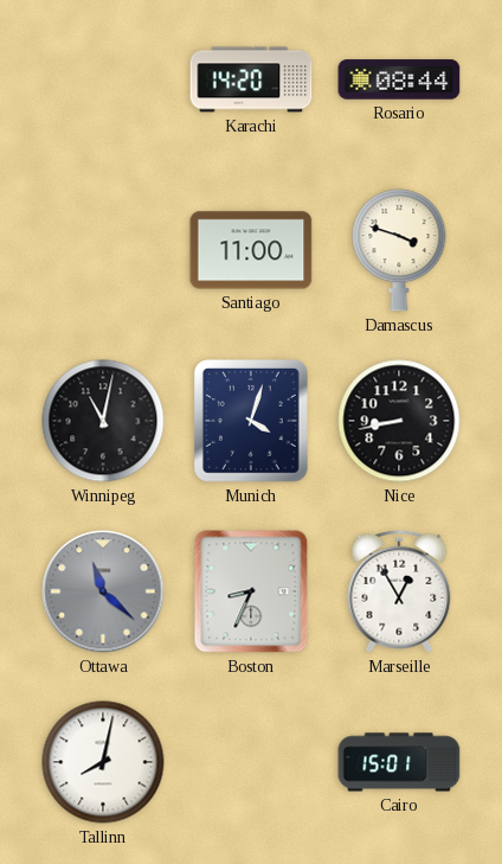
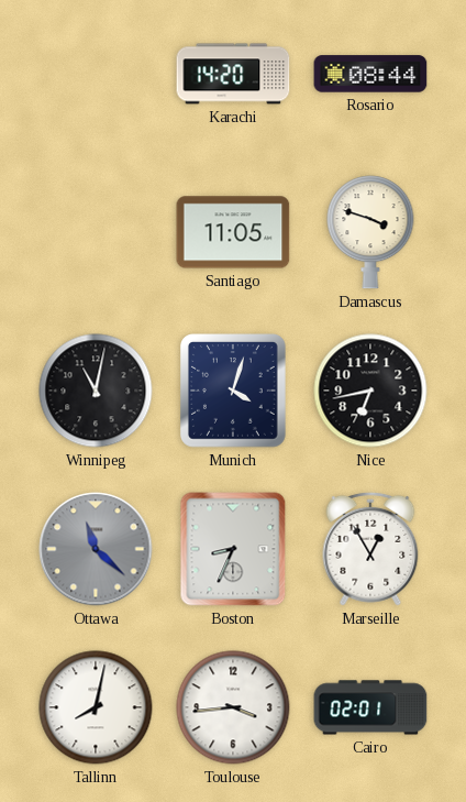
Santiago: 11:00 -> 11:05
Nice: 8:43 -> 6:43
Toulouse: none -> 3:44
Cairo: 15:01 -> 02:01
